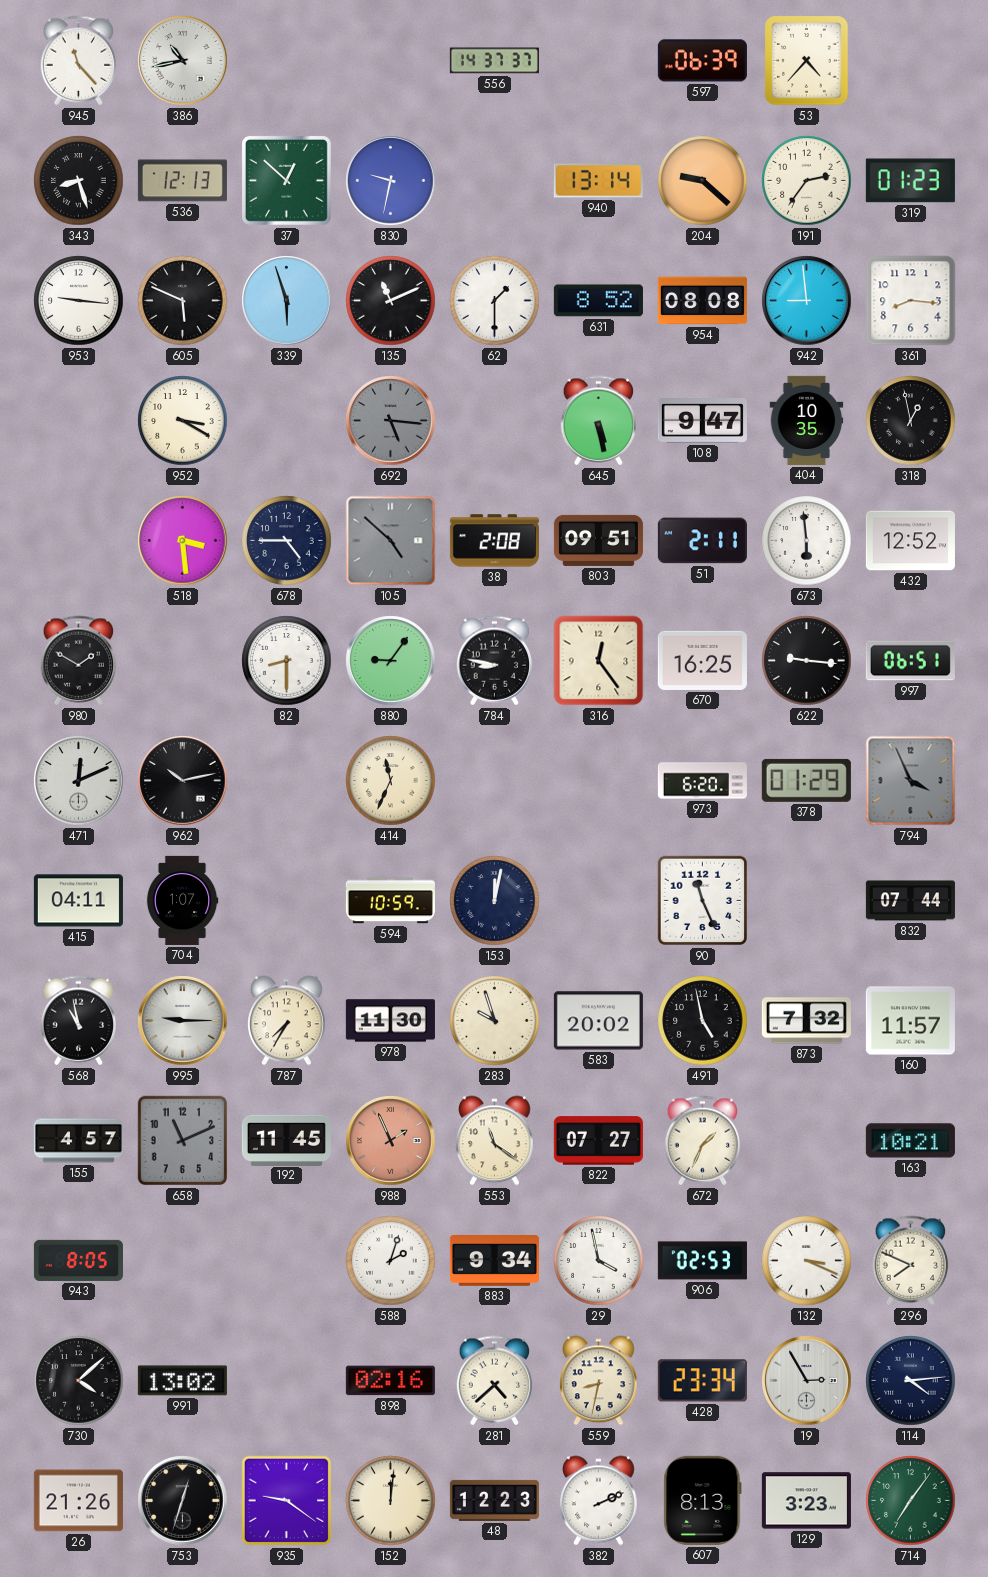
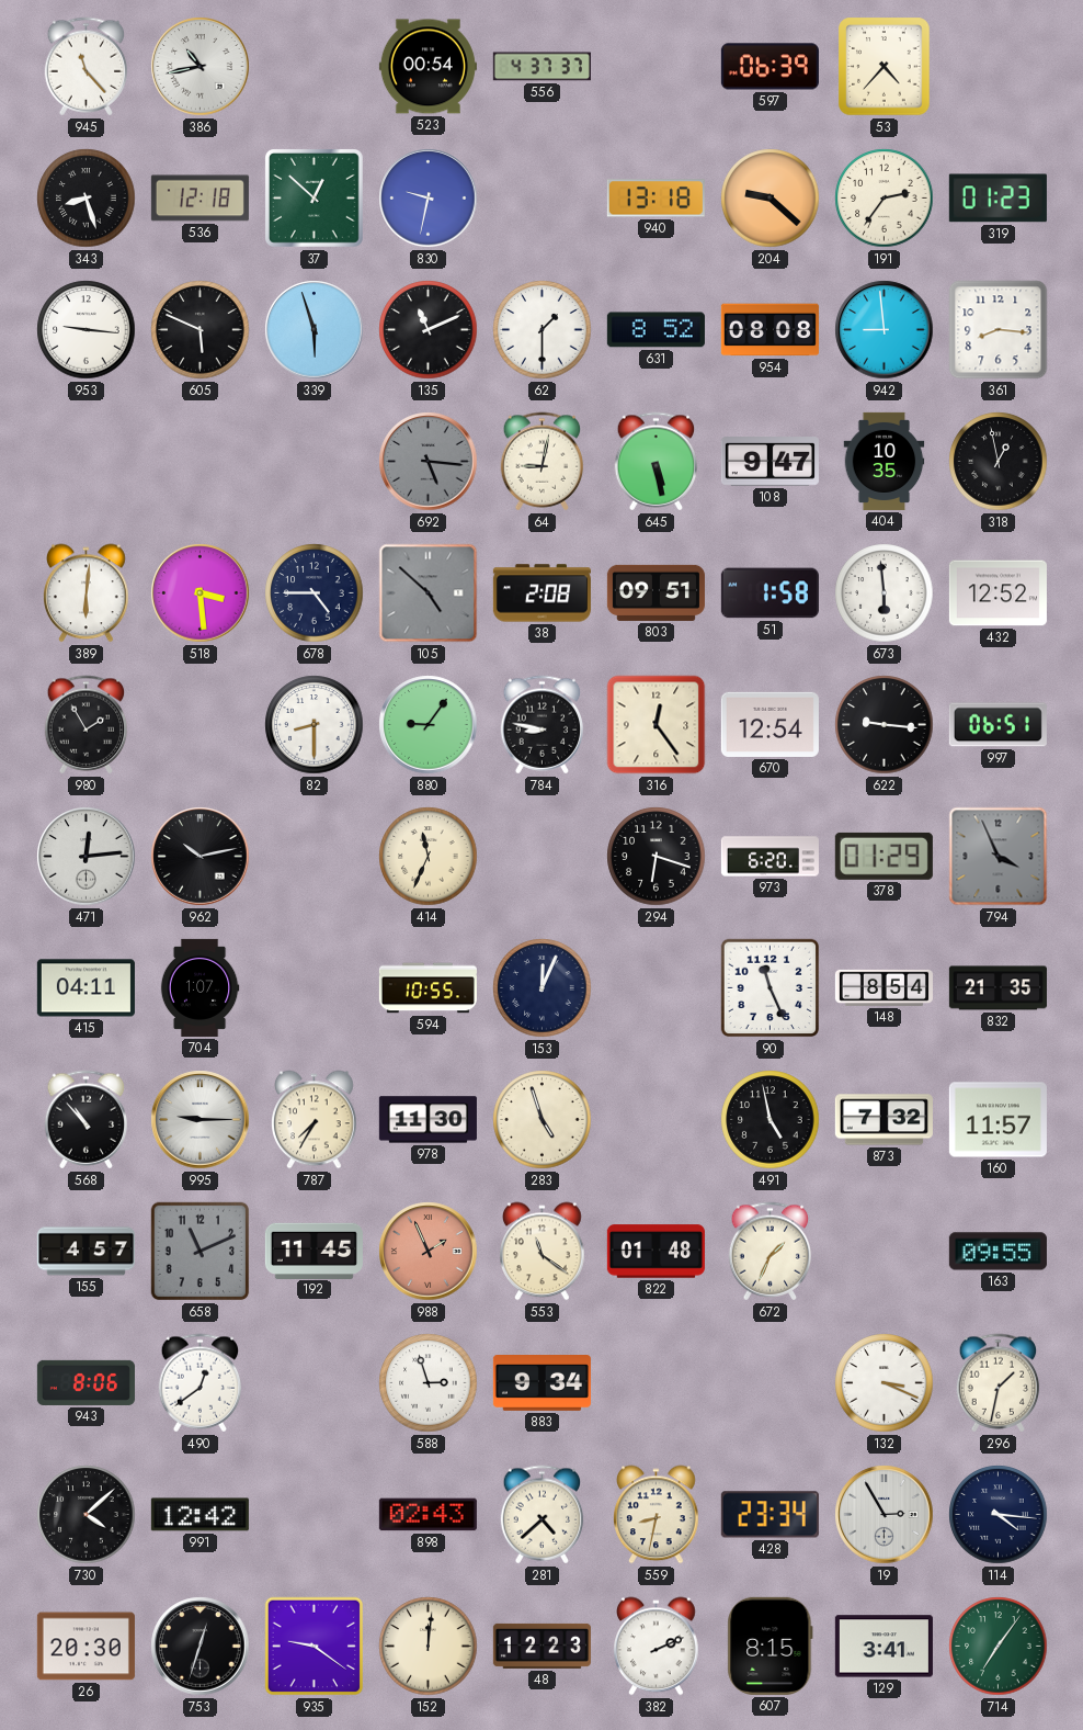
523: none -> 00:54
556: 14:37 -> 4:37
536: 12:13 -> 12:18
940: 13:14 -> 13:18
952: 3:20 -> none
64: none -> 9:02
389: none -> 6:01
51: 2:11 -> 1:58
980: 1:50 -> 1:55
670: 16:25 -> 12:54
471: 12:11 -> 12:14
294: none -> 6:18
594: 10:59 -> 10:55
153: 12:02 -> 12:04
148: none -> 8:54
832: 07:44 -> 21:35
568: 10:58 -> 10:53
283: 9:57 -> 4:57
583: 20:02 -> none
822: 07:27 -> 01:48
163: 10:21 -> 09:55
943: 8:05 -> 8:06
490: none -> 12:39
588: 2:03 -> 2:57
29: 3:58 -> none
906: 02:53 -> none
296: 7:49 -> 1:32
991: 13:02 -> 12:42
898: 02:16 -> 02:43
114: 4:14 -> 4:16
26: 21:26 -> 20:30
607: 8:13 -> 8:15
129: 3:23 -> 3:41
